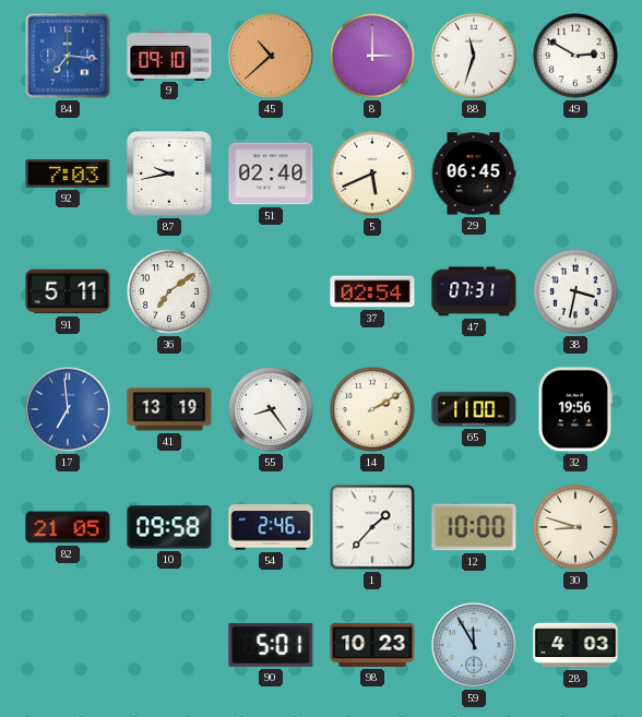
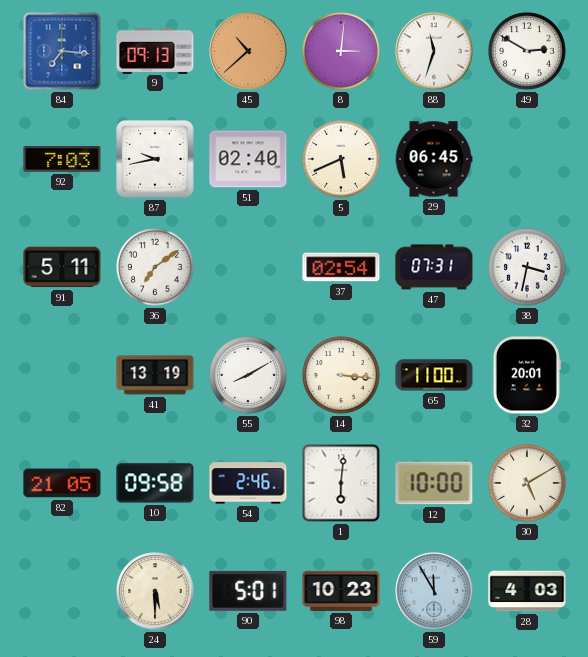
9: 09:10 -> 09:13
8: 3:00 -> 3:01
17: 6:59 -> none
55: 8:24 -> 8:10
14: 2:10 -> 3:16
32: 19:56 -> 20:01
1: 1:37 -> 6:01
30: 8:48 -> 5:10
24: none -> 5:30
